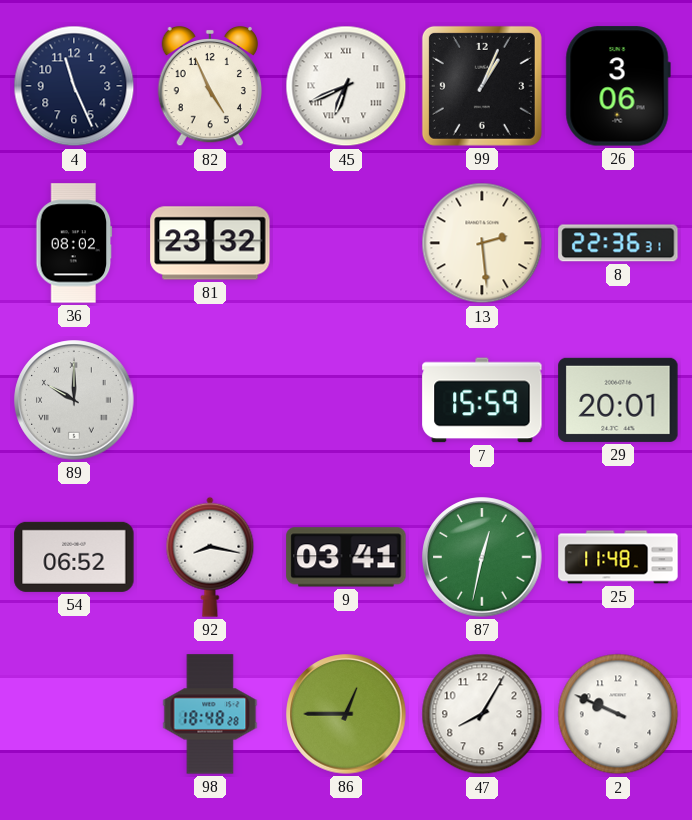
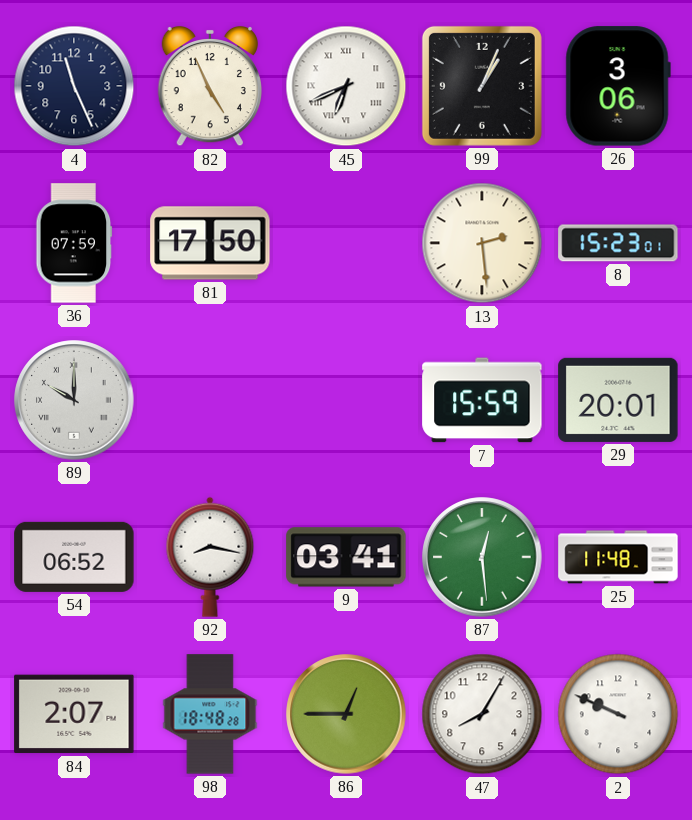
36: 08:02 -> 07:59
81: 23:32 -> 17:50
8: 22:36 -> 15:23
87: 12:32 -> 12:29
84: none -> 2:07
